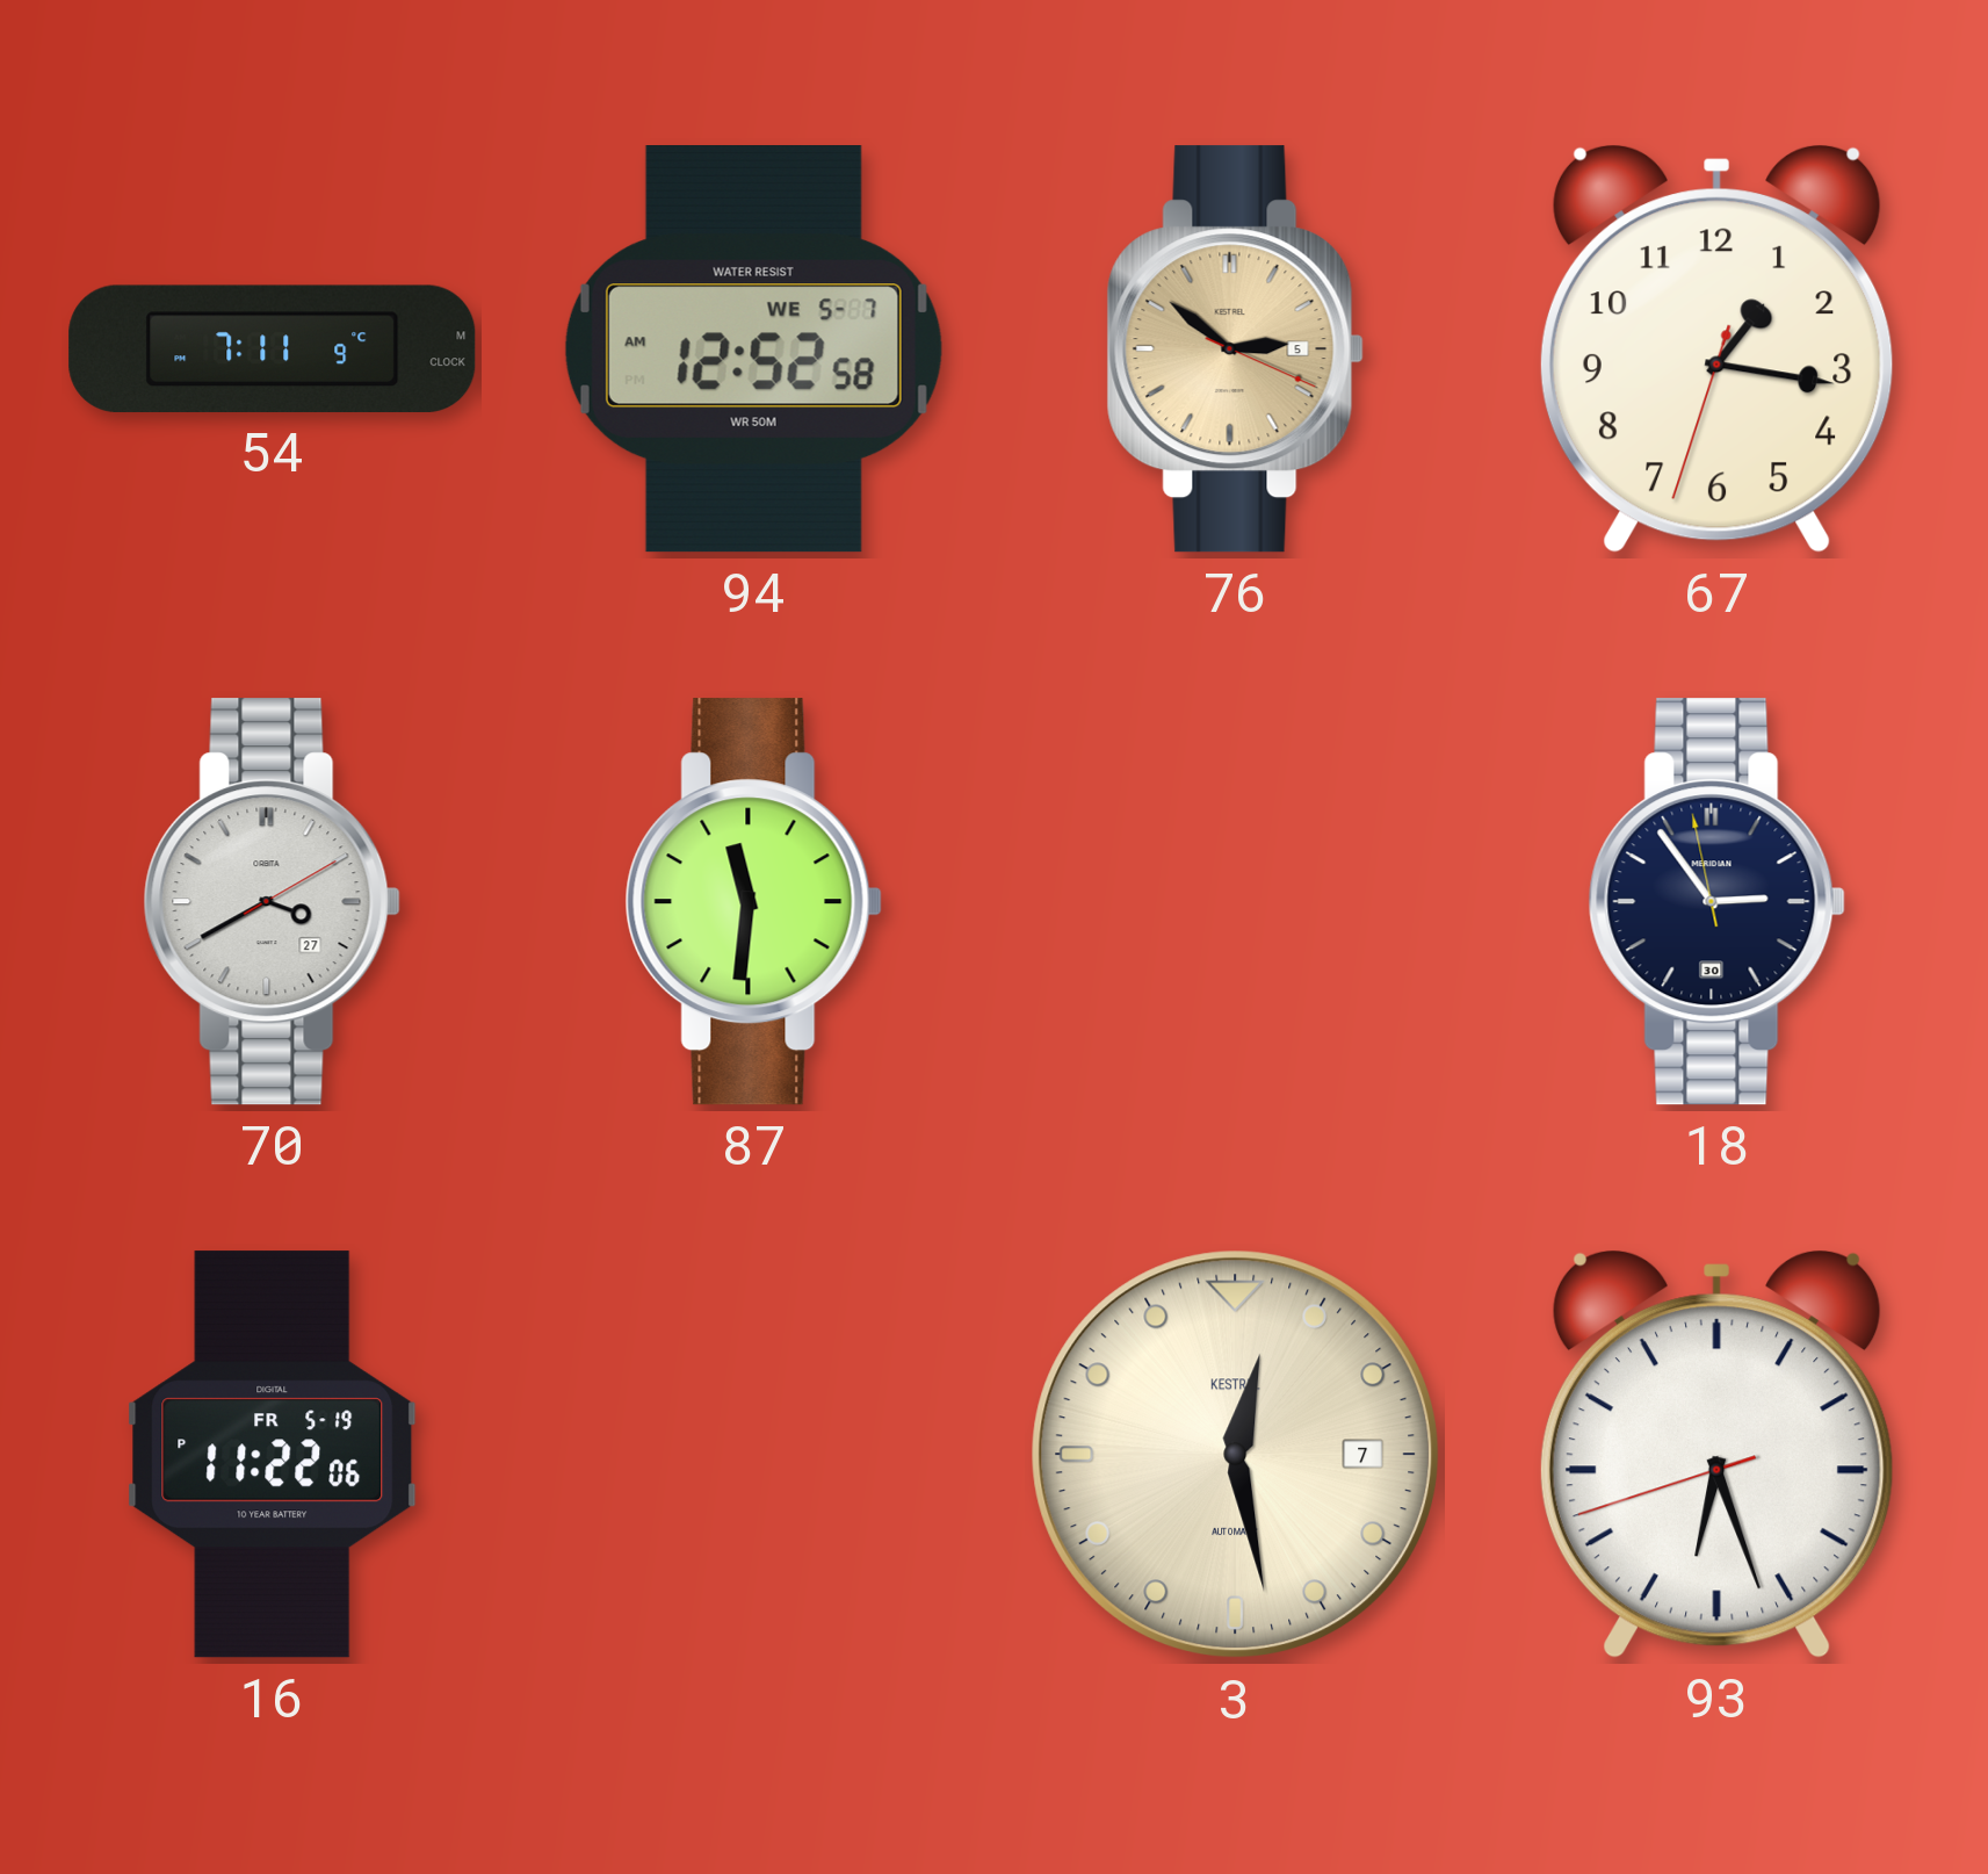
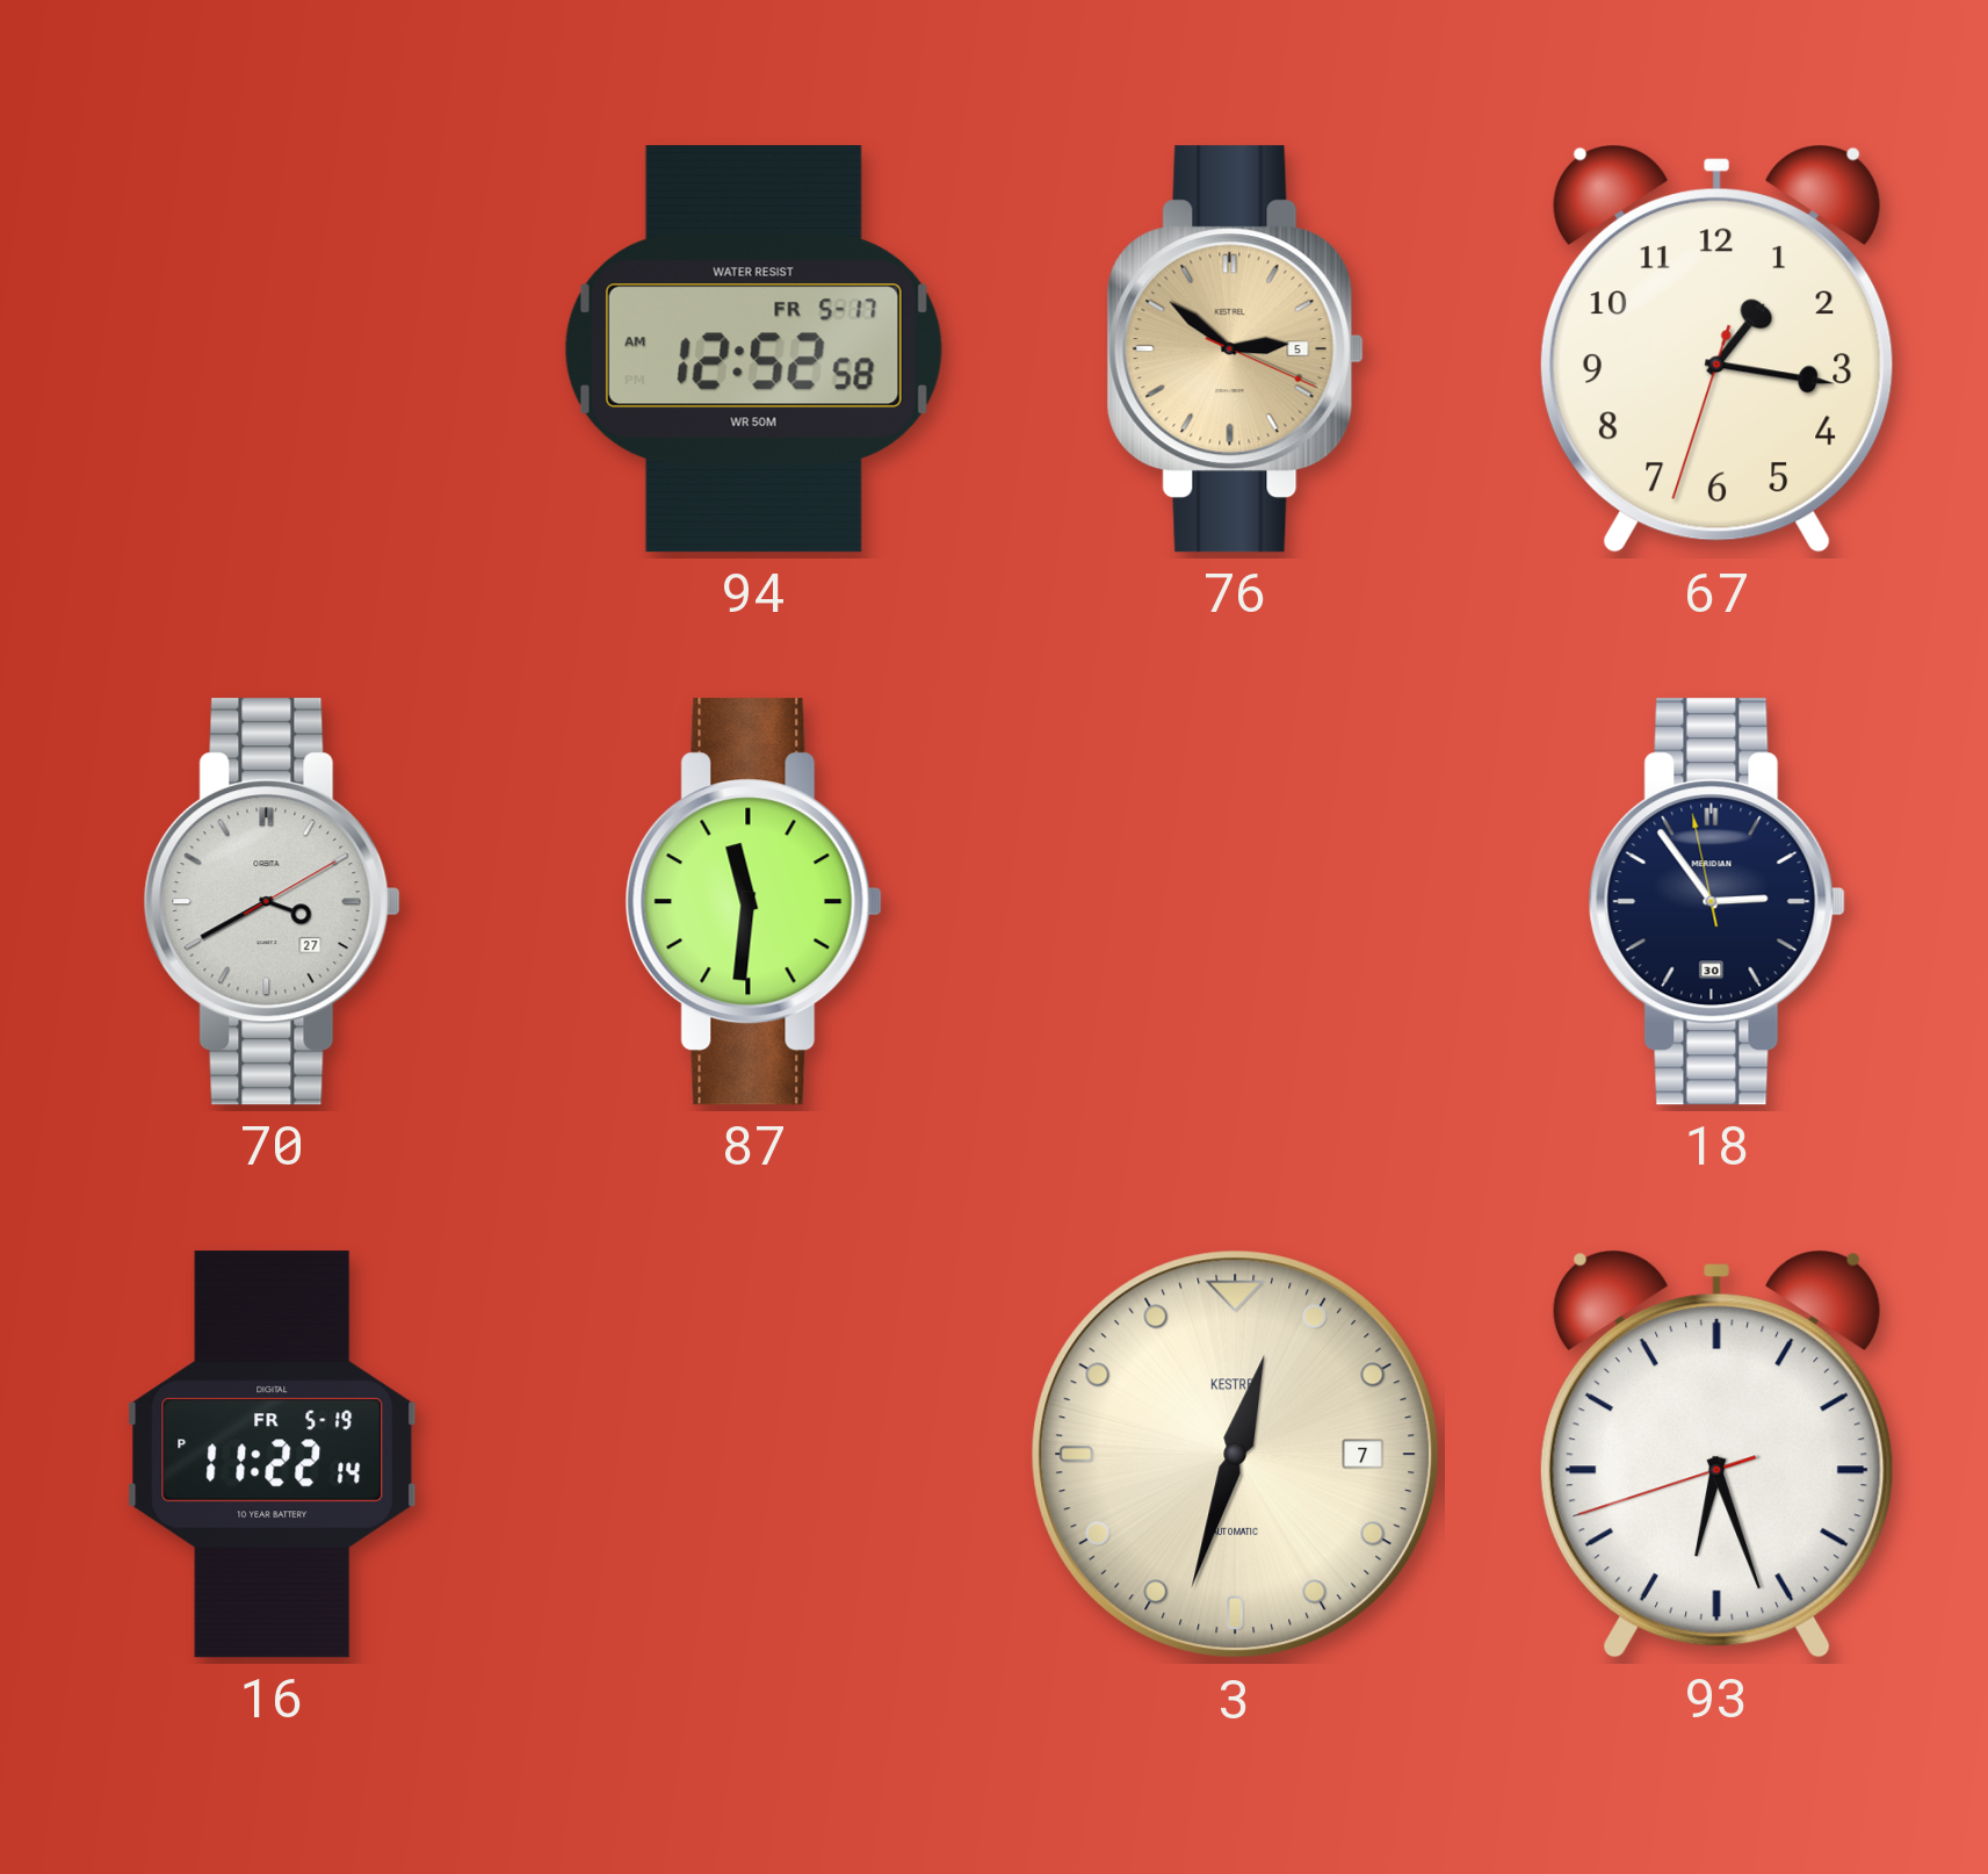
54: 7:11 -> none
94 date: WE 5-7 -> FR 5-17
16: 11:22:06 PM -> 11:22:14 PM
3: 12:28 -> 12:33
